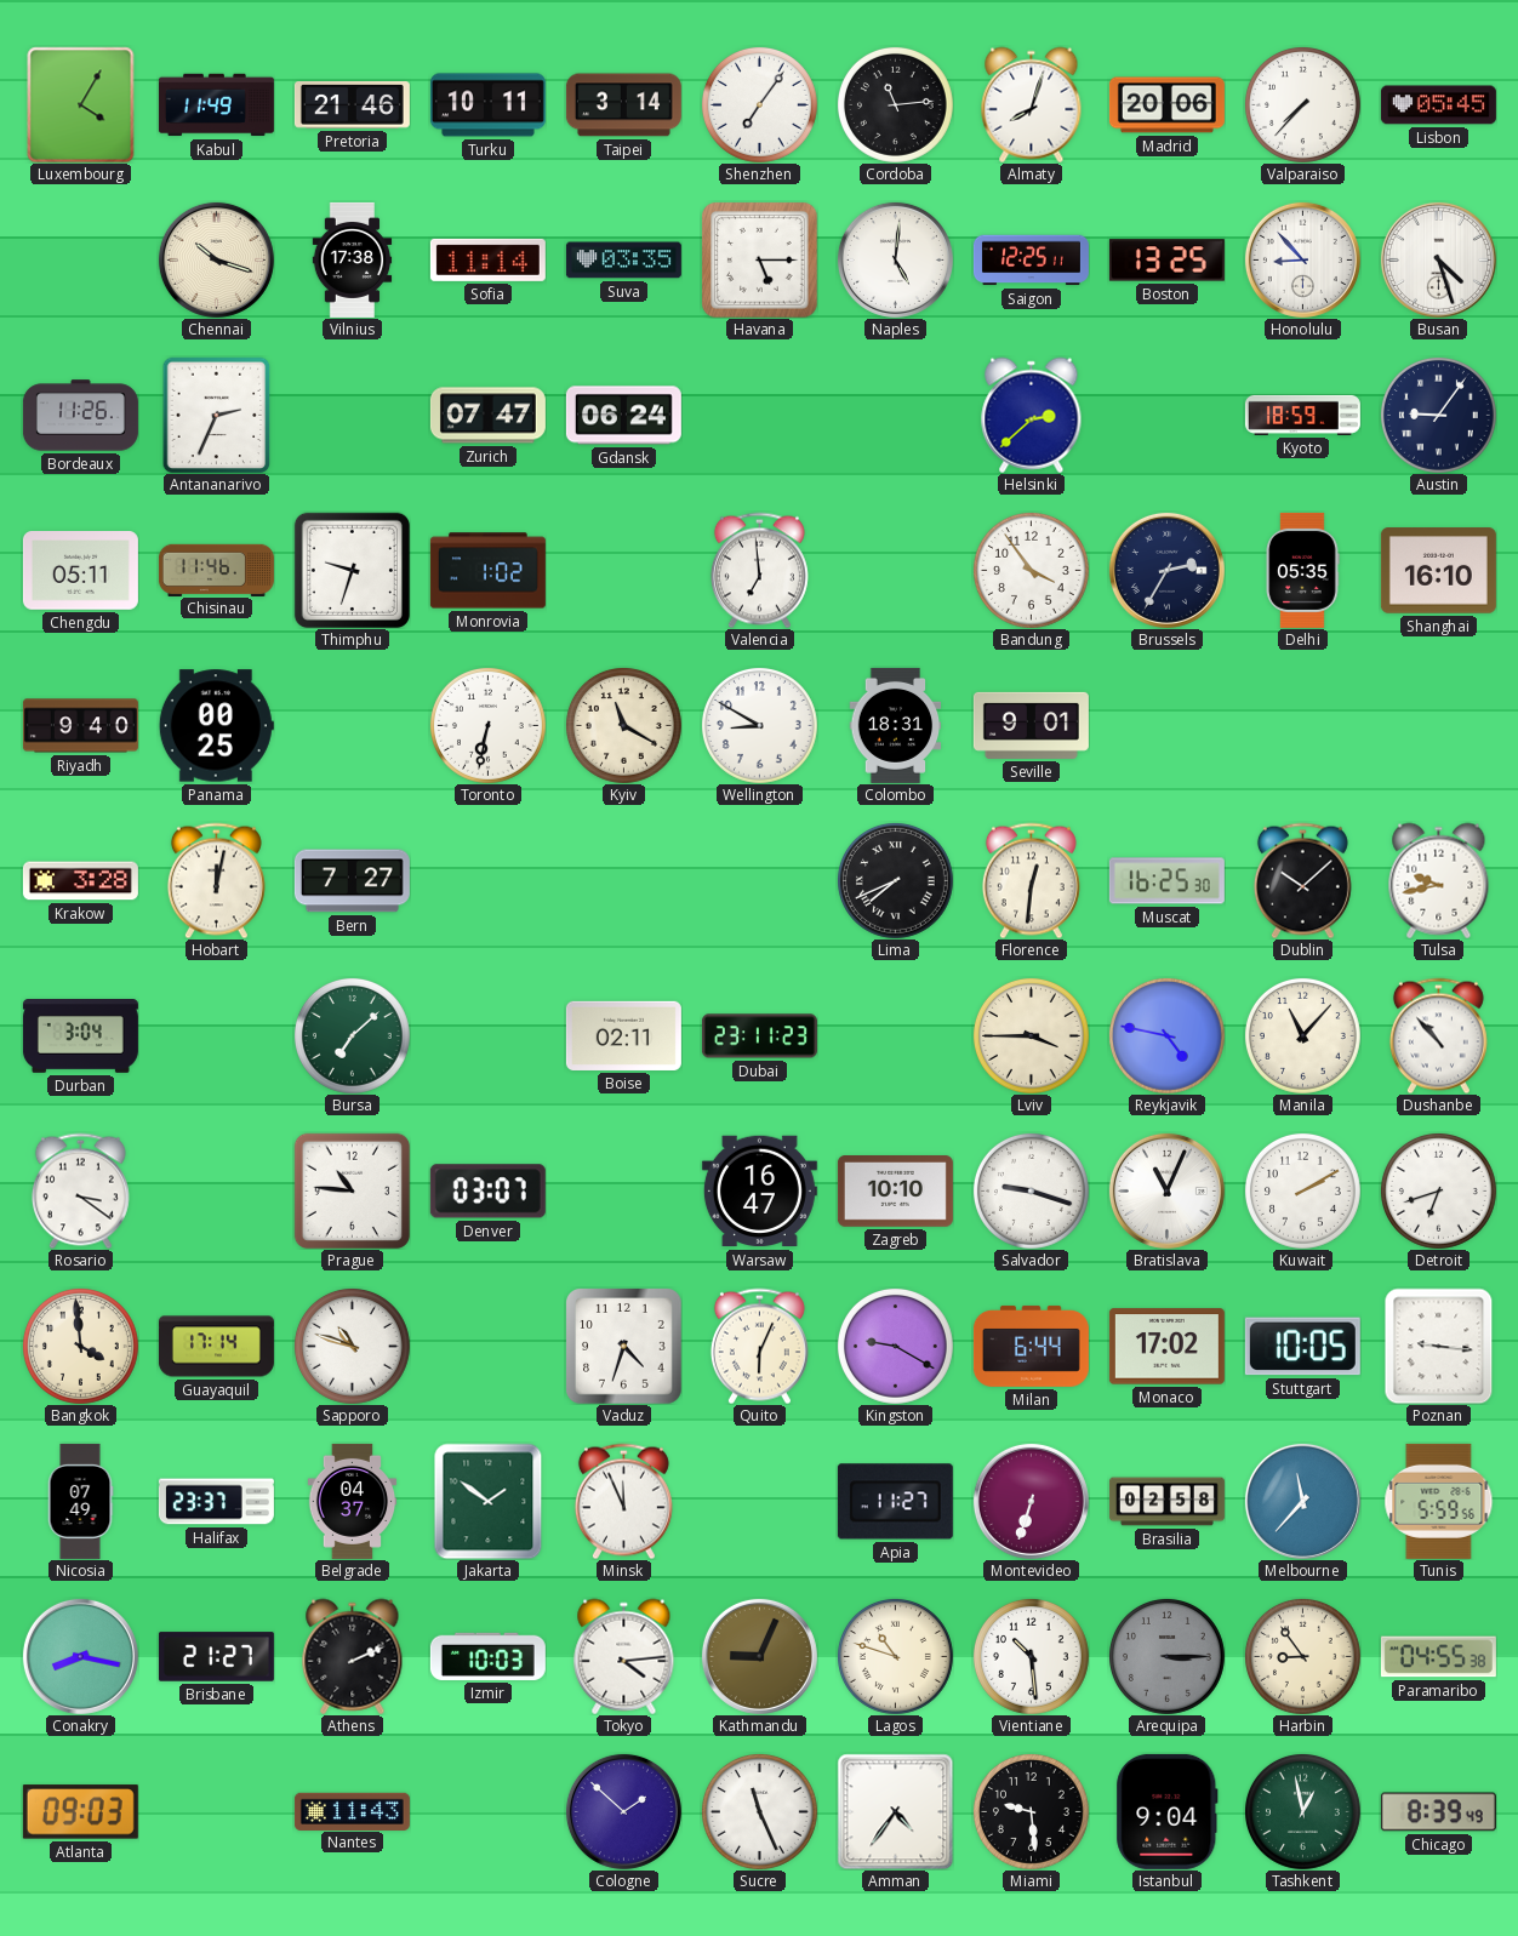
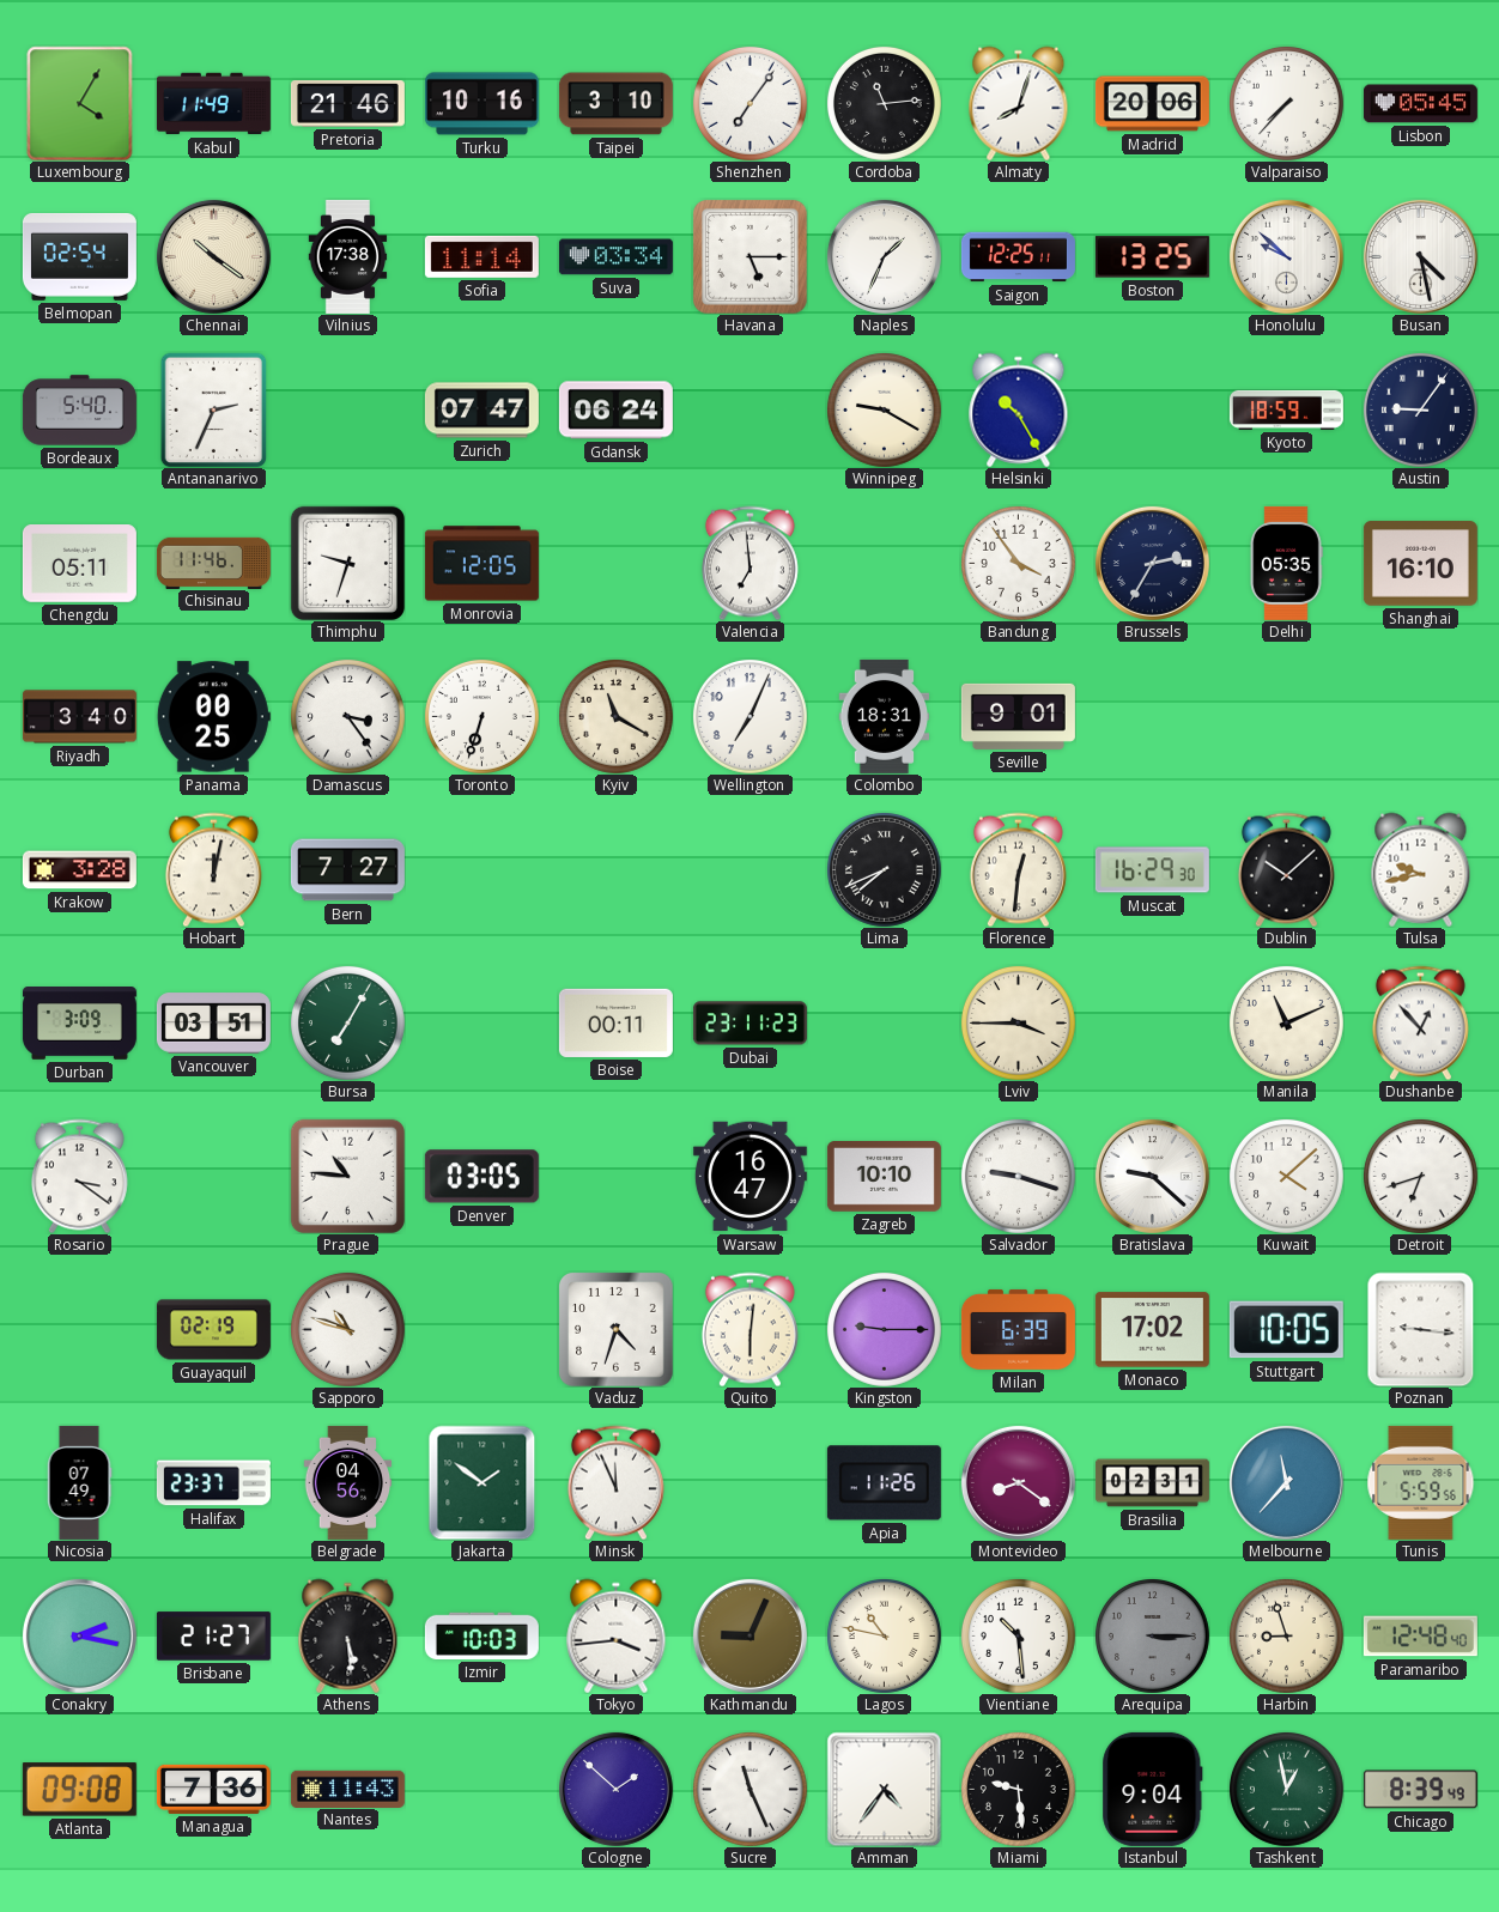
Turku: 10:11 -> 10:16
Taipei: 3:14 -> 3:10
Belmopan: none -> 02:54
Chennai: 10:18 -> 10:21
Suva: 03:35 -> 03:34
Naples: 5:01 -> 1:34
Honolulu: 8:53 -> 9:52
Busan: 4:27 -> 4:28
Bordeaux: 11:26 -> 5:40
Winnipeg: none -> 9:20
Helsinki: 2:38 -> 10:25
Monrovia: 1:02 -> 12:05
Riyadh: 9:40 -> 3:40
Damascus: none -> 3:24
Toronto: 6:32 -> 6:33
Wellington: 8:50 -> 7:04
Muscat: 16:25 -> 16:29
Durban: 3:04 -> 3:09
Vancouver: none -> 03:51
Bursa: 7:08 -> 7:05
Boise: 02:11 -> 00:11
Reykjavik: 4:47 -> none
Manila: 11:07 -> 11:11
Dushanbe: 10:53 -> 12:53
Denver: 03:07 -> 03:05
Bratislava: 11:04 -> 9:22
Kuwait: 2:10 -> 4:08
Bangkok: 3:59 -> none
Guayaquil: 17:14 -> 02:19
Quito: 6:04 -> 6:01
Kingston: 9:20 -> 9:15
Milan: 6:44 -> 6:39
Belgrade: 04:37 -> 04:56
Apia: 11:27 -> 11:26
Montevideo: 6:33 -> 8:21
Brasilia: 02:58 -> 02:31
Conakry: 8:17 -> 2:17
Athens: 2:11 -> 5:29
Tokyo: 4:14 -> 3:44
Lagos: 10:48 -> 10:47
Harbin: 8:54 -> 8:57
Paramaribo: 04:55 -> 12:48
Atlanta: 09:03 -> 09:08
Managua: none -> 7:36
